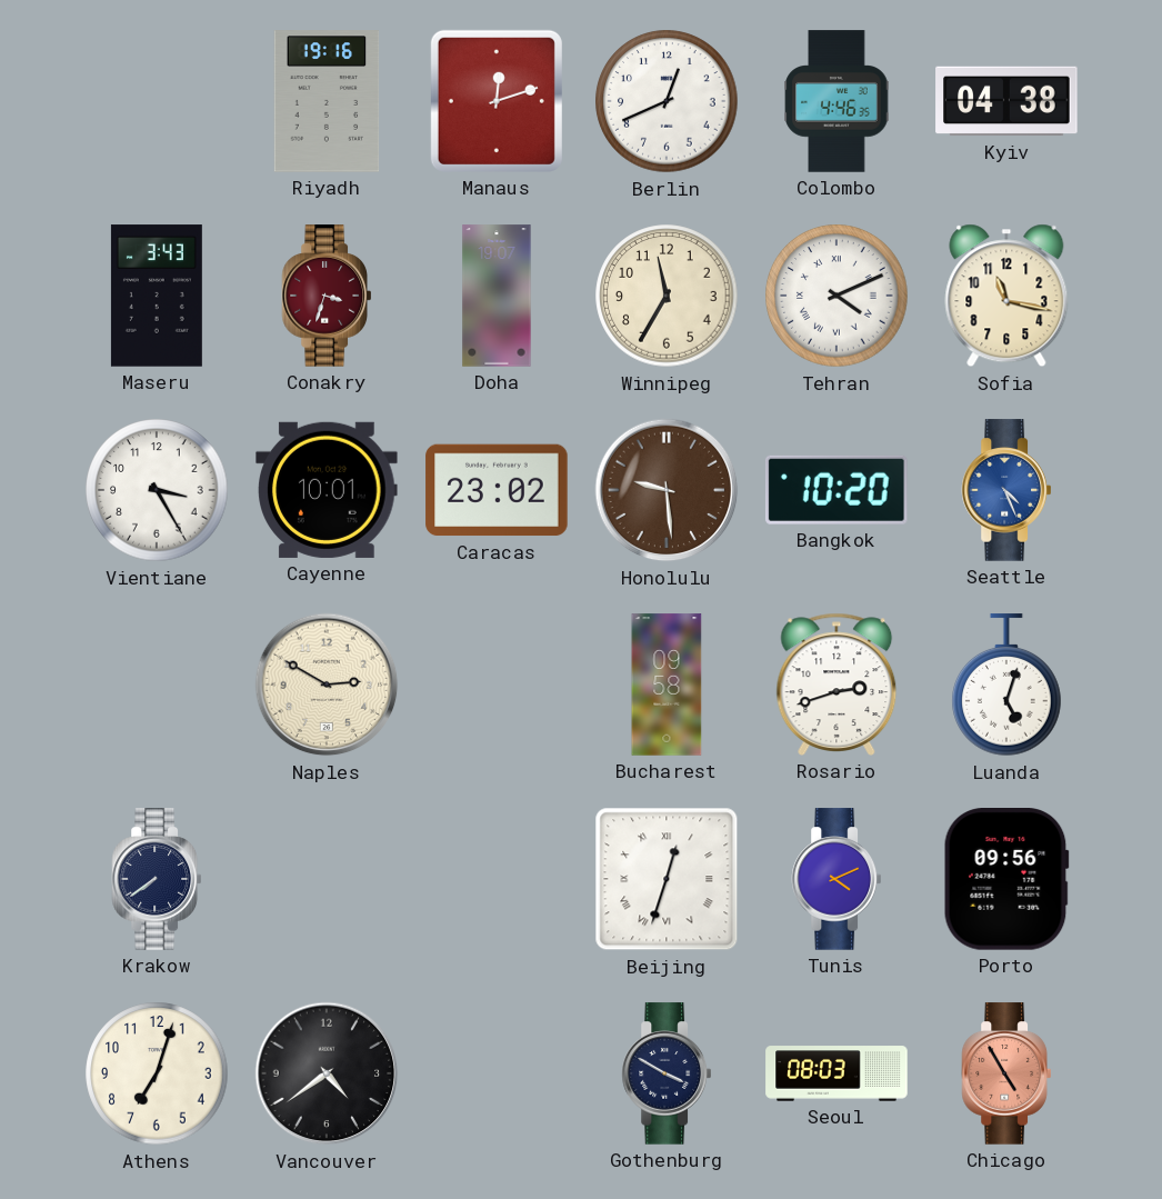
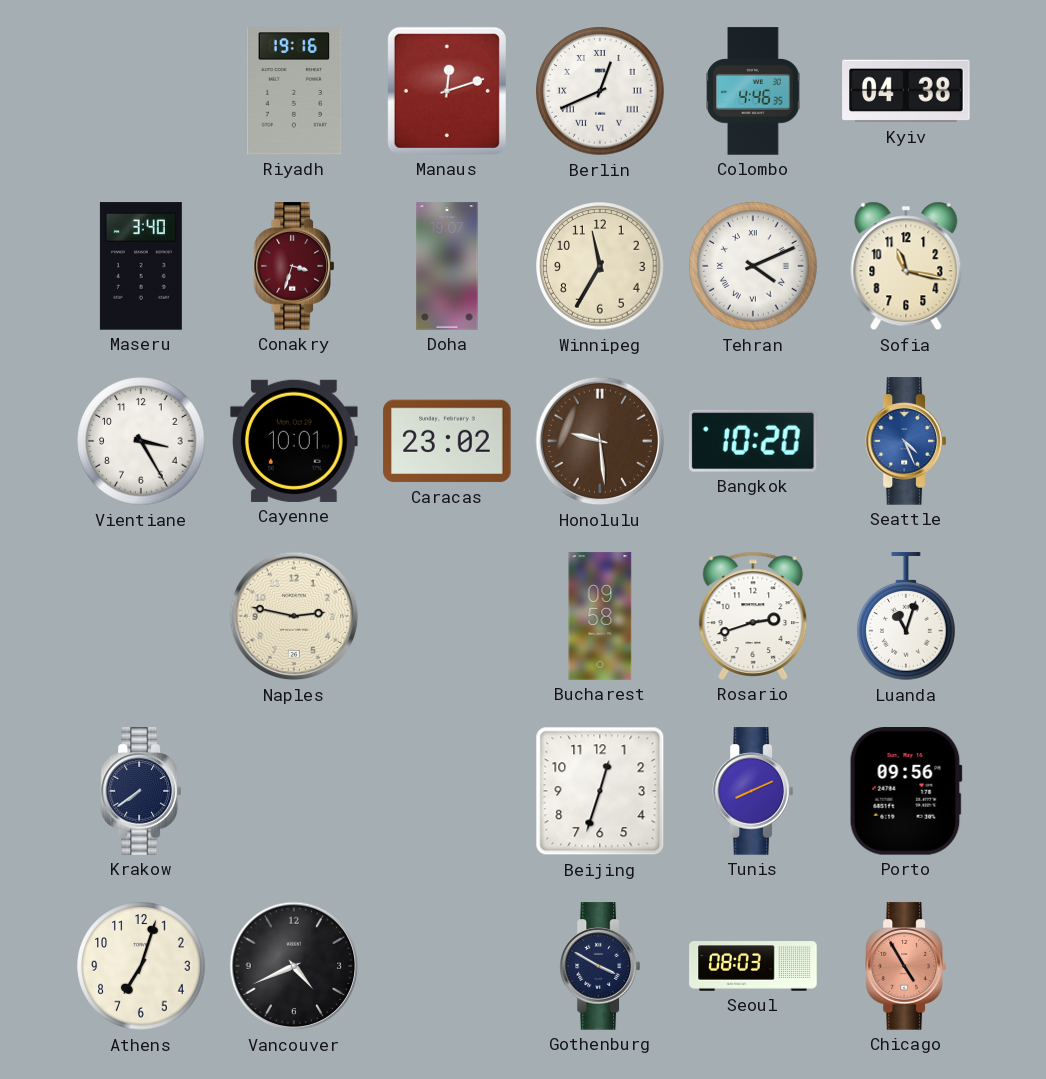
Berlin numerals: Arabic -> Roman
Maseru: 3:43 -> 3:40
Naples: 2:50 -> 2:47
Luanda: 5:03 -> 11:03
Beijing numerals: Roman -> Arabic
Tunis: 4:11 -> 8:11
Vancouver: 4:39 -> 4:41
